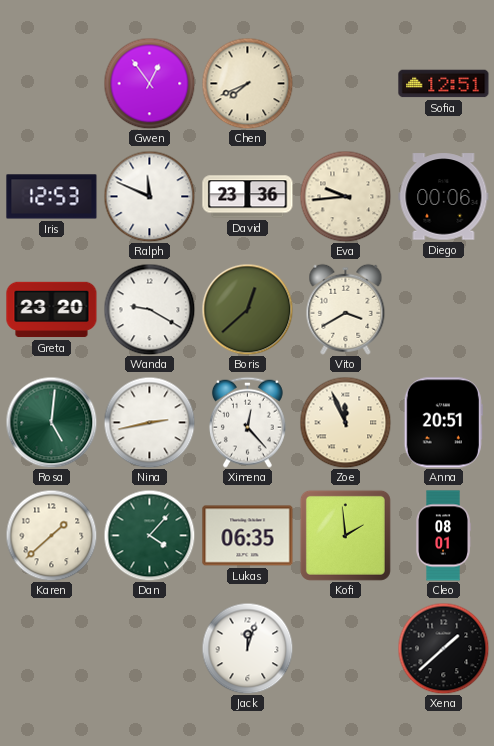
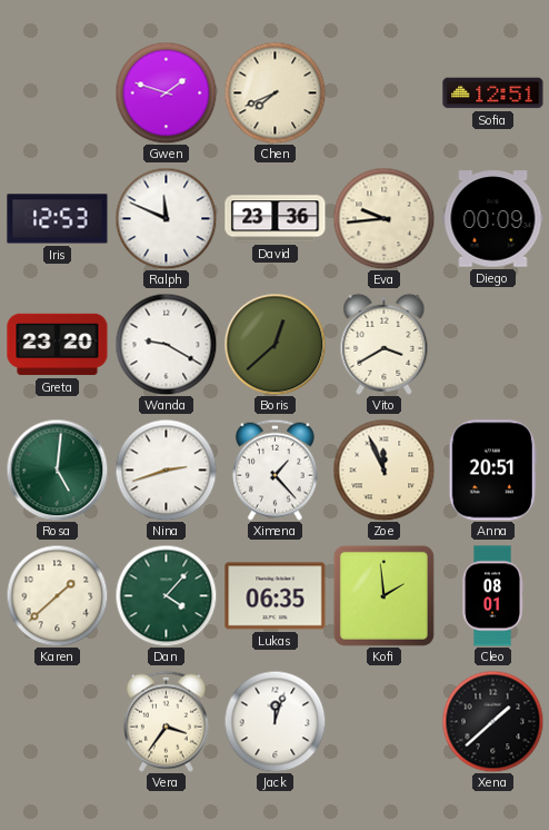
Gwen: 12:54 -> 1:48
Diego: 00:06 -> 00:09
Nina: 2:43 -> 2:42
Ximena: 12:23 -> 1:23
Vera: none -> 3:36
